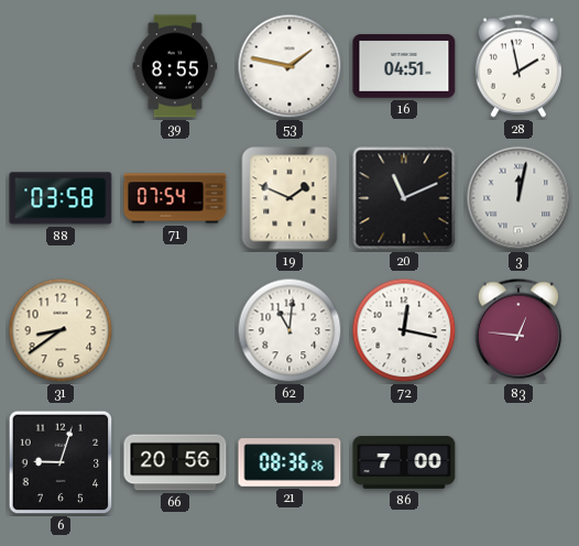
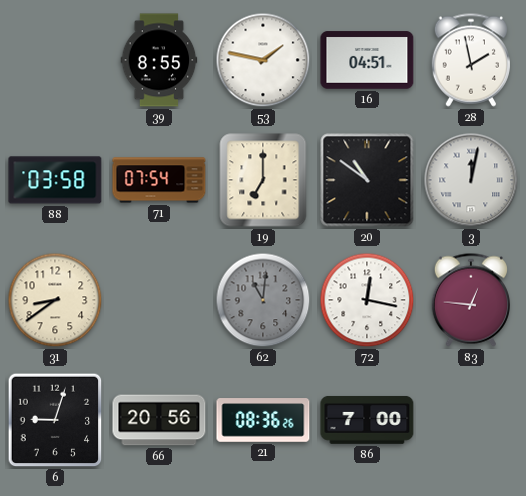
19: 1:49 -> 7:00
20: 11:11 -> 10:51
62 dial: white -> grey
